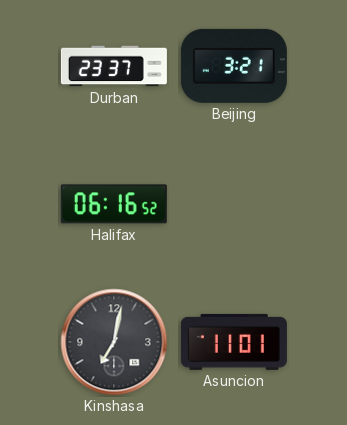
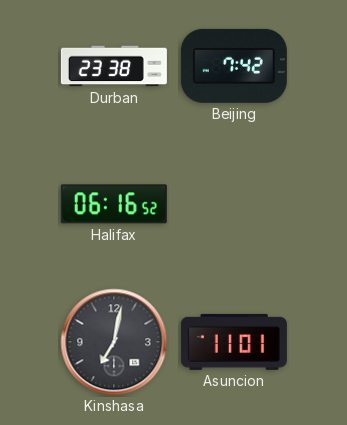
Durban: 23:37 -> 23:38
Beijing: 3:21 -> 7:42
